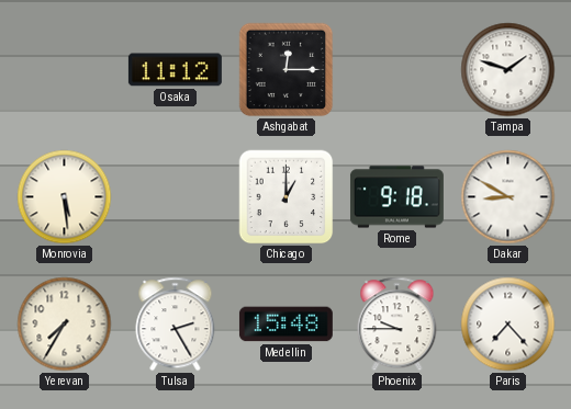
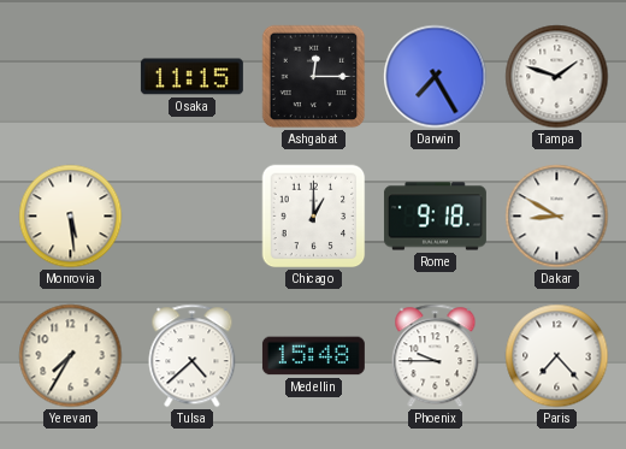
Osaka: 11:12 -> 11:15
Darwin: none -> 7:25
Tulsa: 2:25 -> 4:38
